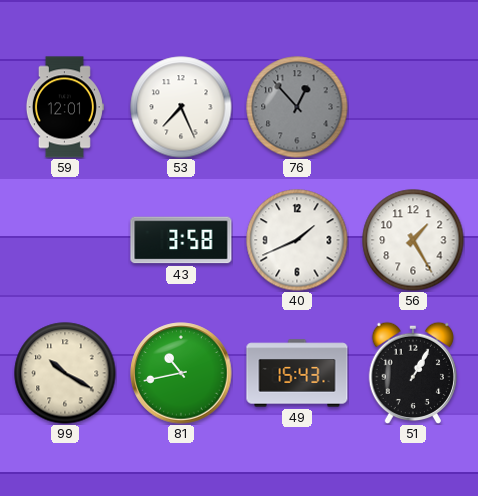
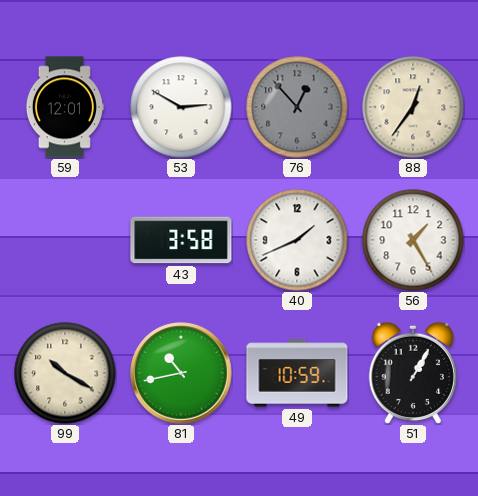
53: 7:26 -> 2:50
88: none -> 12:36
49: 15:43 -> 10:59
